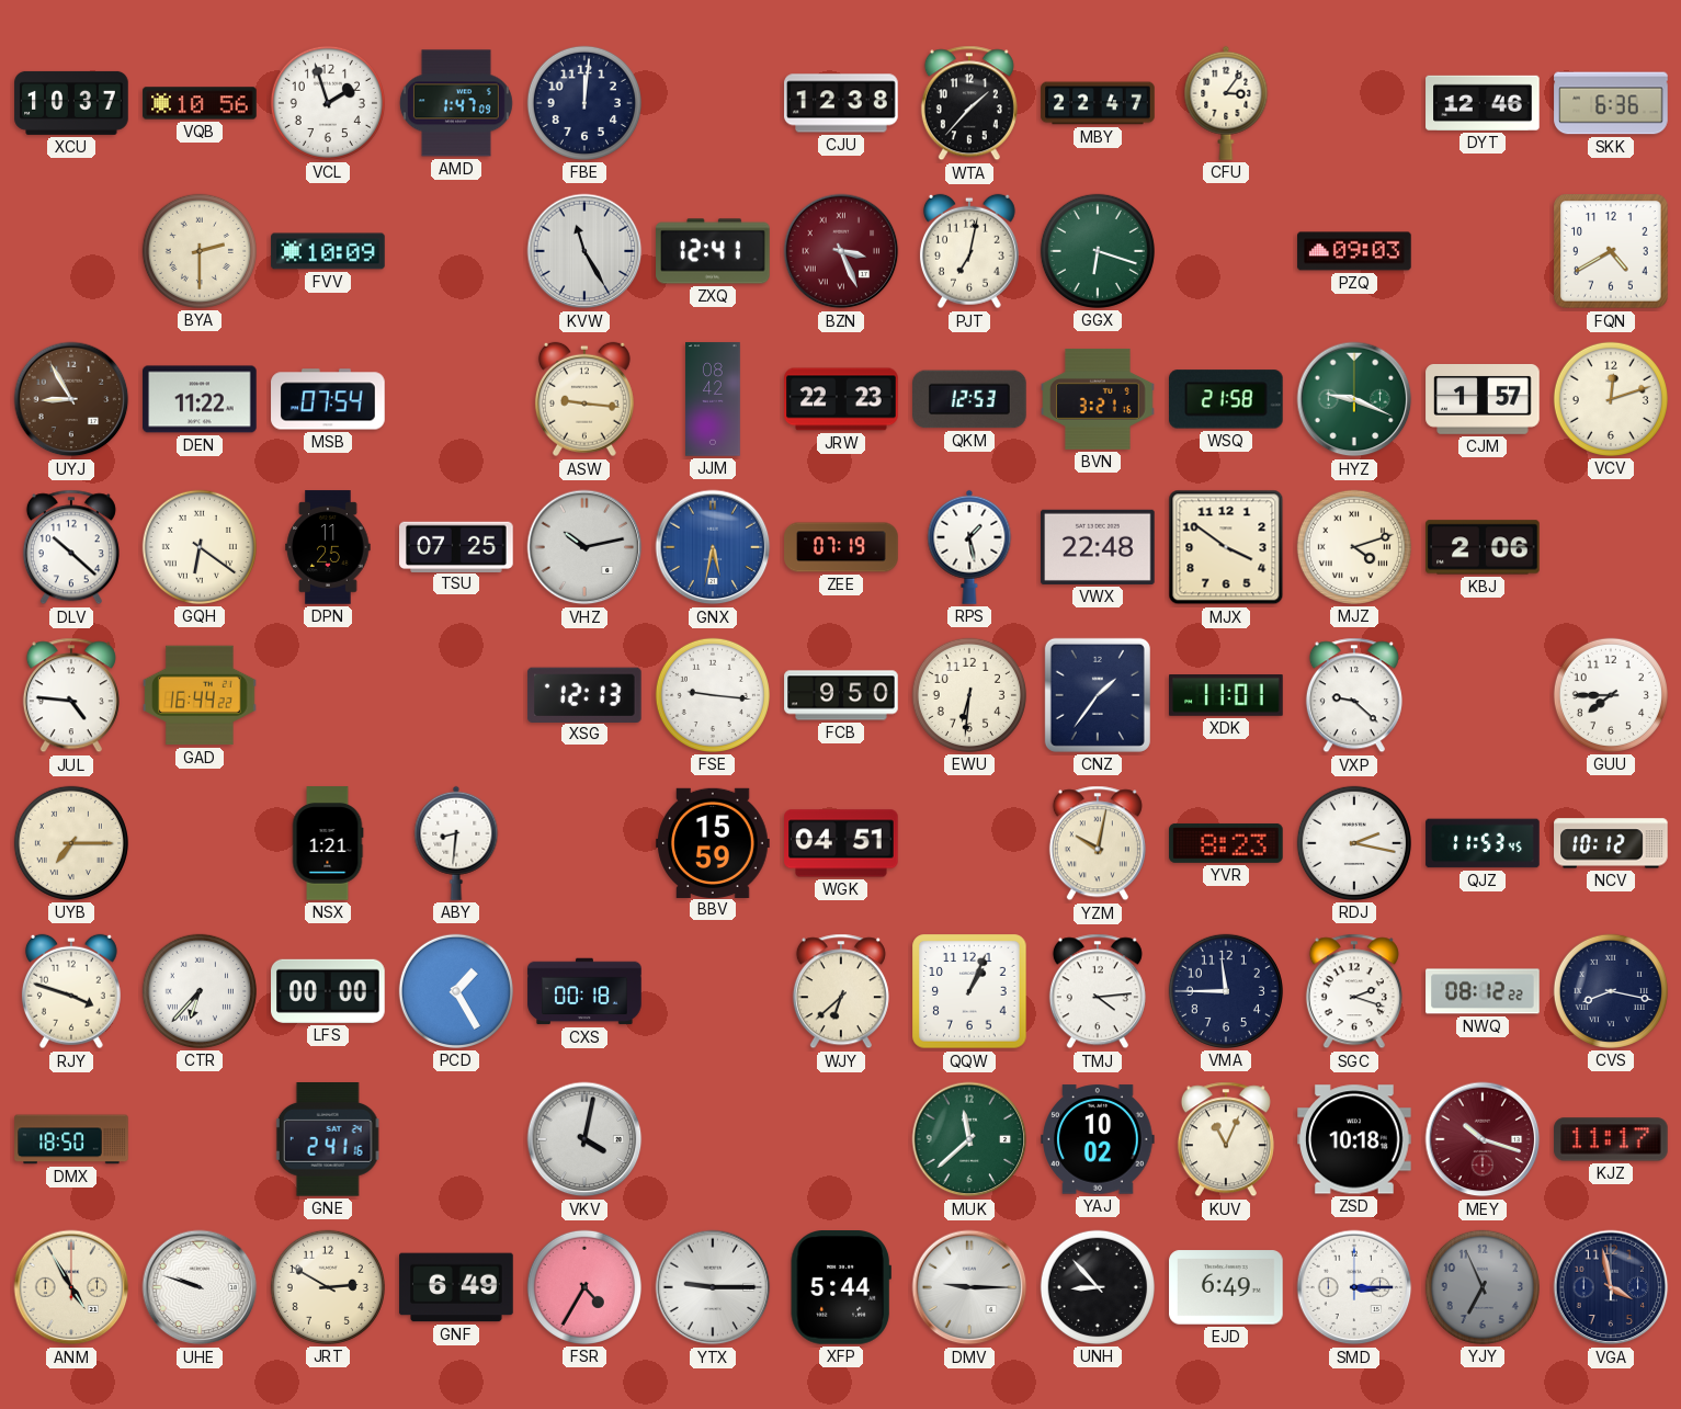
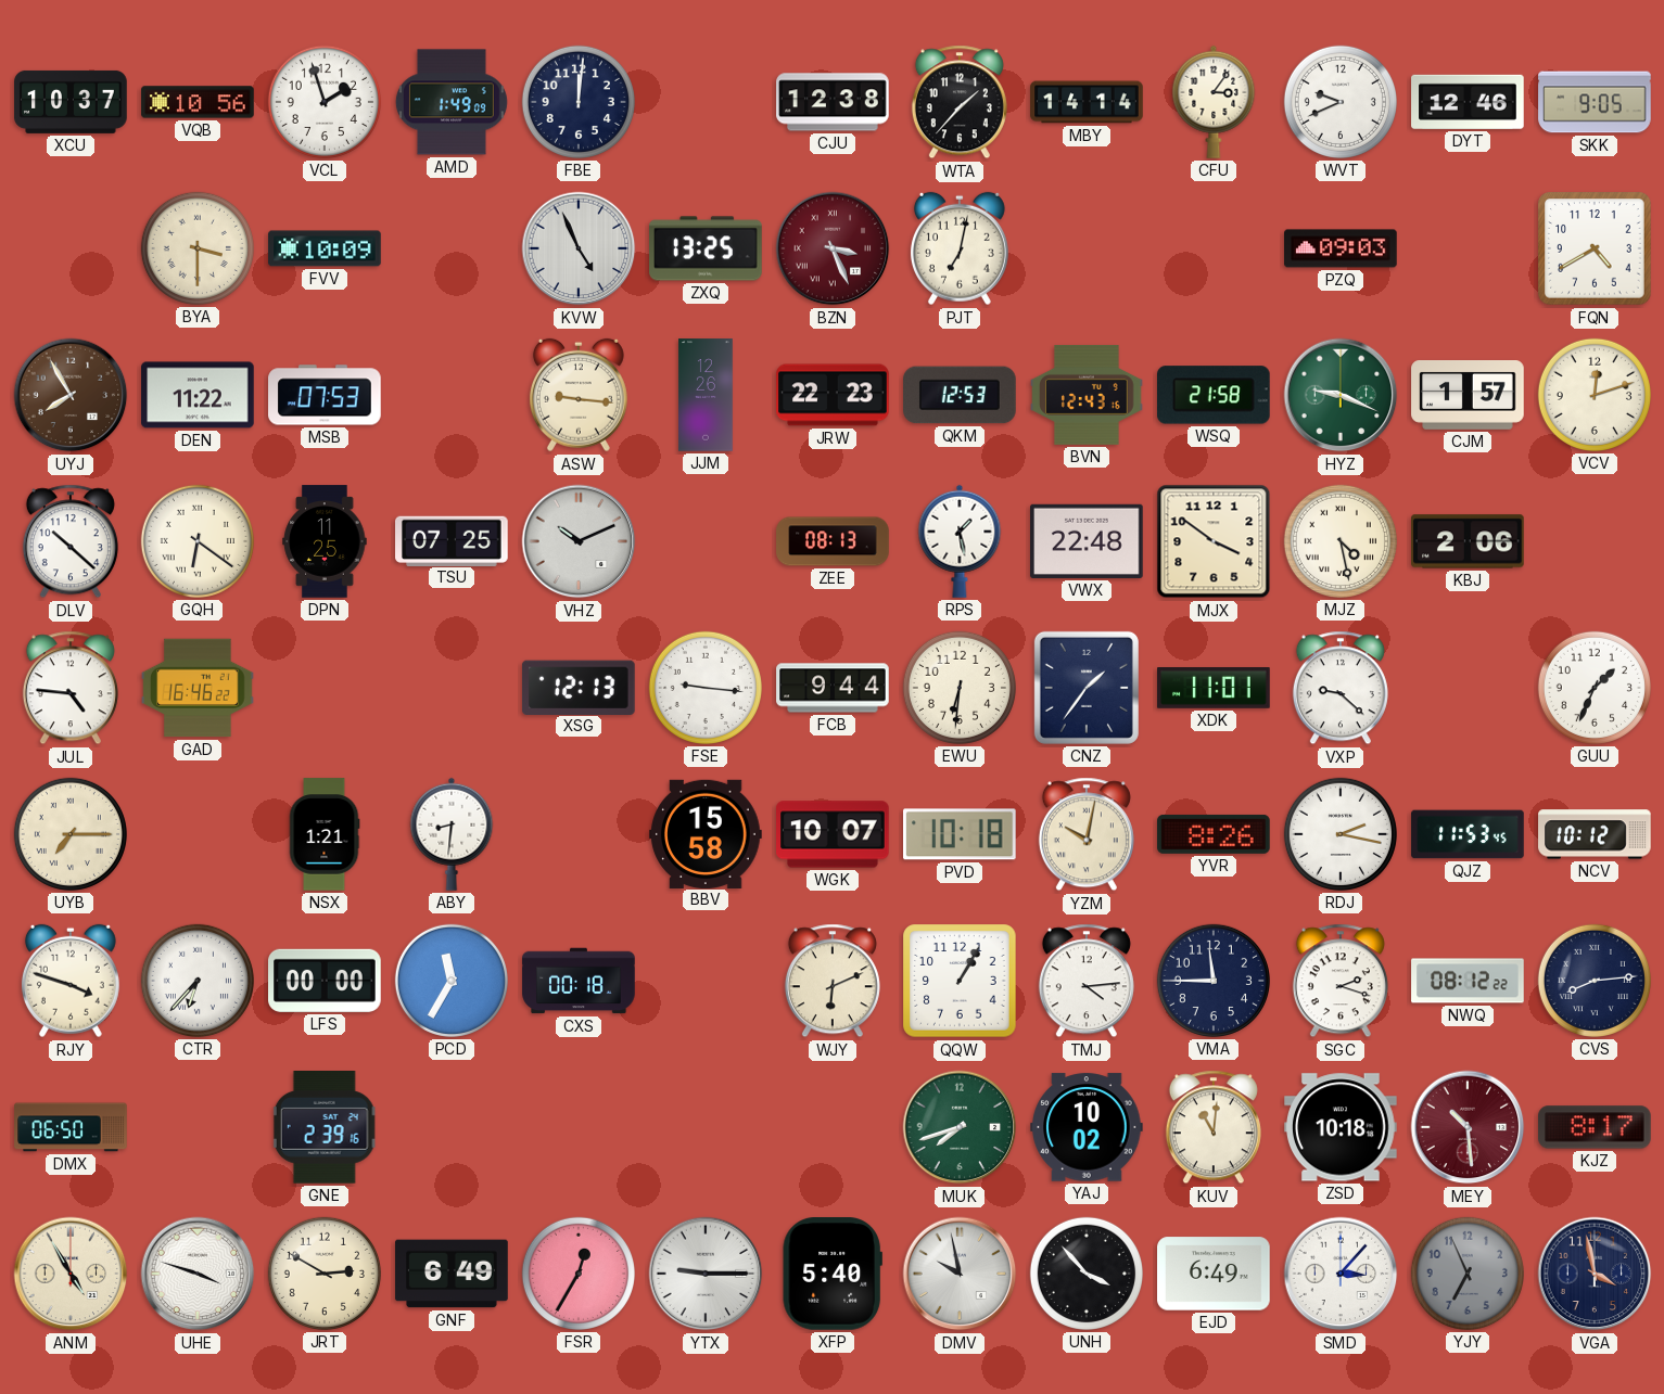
AMD: 1:47 -> 1:49
MBY: 22:47 -> 14:14
WVT: none -> 9:41
SKK: 6:36 -> 9:05
BYA: 2:30 -> 3:30
KVW: 11:25 -> 4:56
ZXQ: 12:41 -> 13:25
GGX: 6:18 -> none
UYJ: 8:55 -> 7:55
MSB: 07:54 -> 07:53
JJM: 08:42 -> 12:26
BVN: 3:21 -> 12:43
VHZ: 10:13 -> 10:11
GNX: 5:32 -> none
ZEE: 07:19 -> 08:13
MJZ: 4:12 -> 4:28
GAD: 16:44 -> 16:46
FCB: 9:50 -> 9:44
GUU: 7:45 -> 1:34
BBV: 15:59 -> 15:58
WGK: 04:51 -> 10:07
PVD: none -> 10:18
YVR: 8:23 -> 8:26
PCD: 1:25 -> 11:35
WJY: 6:38 -> 6:11
QQW: 1:04 -> 1:05
CVS: 8:17 -> 8:14
DMX: 18:50 -> 06:50
GNE: 2:41 -> 2:39
VKV: 4:02 -> none
MUK: 11:38 -> 7:42
KUV: 11:04 -> 11:01
MEY: 10:18 -> 10:29
KJZ: 11:17 -> 8:17
UHE: 9:48 -> 3:48
FSR: 4:35 -> 12:35
XFP: 5:44 -> 5:40
DMV: 9:15 -> 9:58
UNH: 8:53 -> 3:53
SMD: 3:15 -> 3:07
